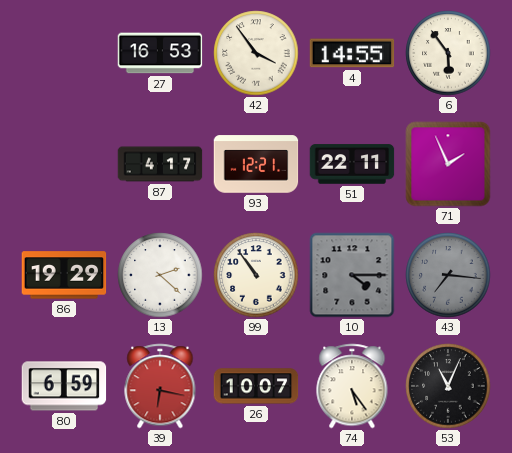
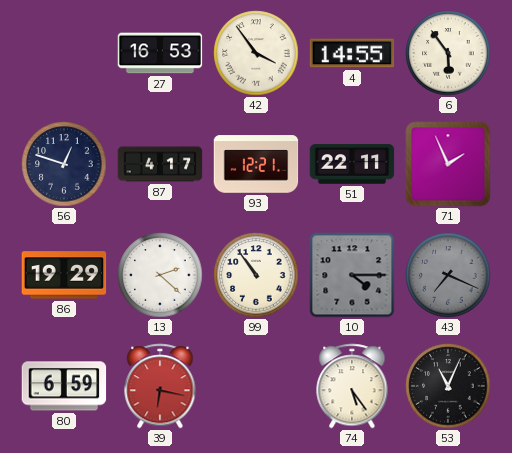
56: none -> 12:48
43: 7:16 -> 7:19
26: 10:07 -> none
